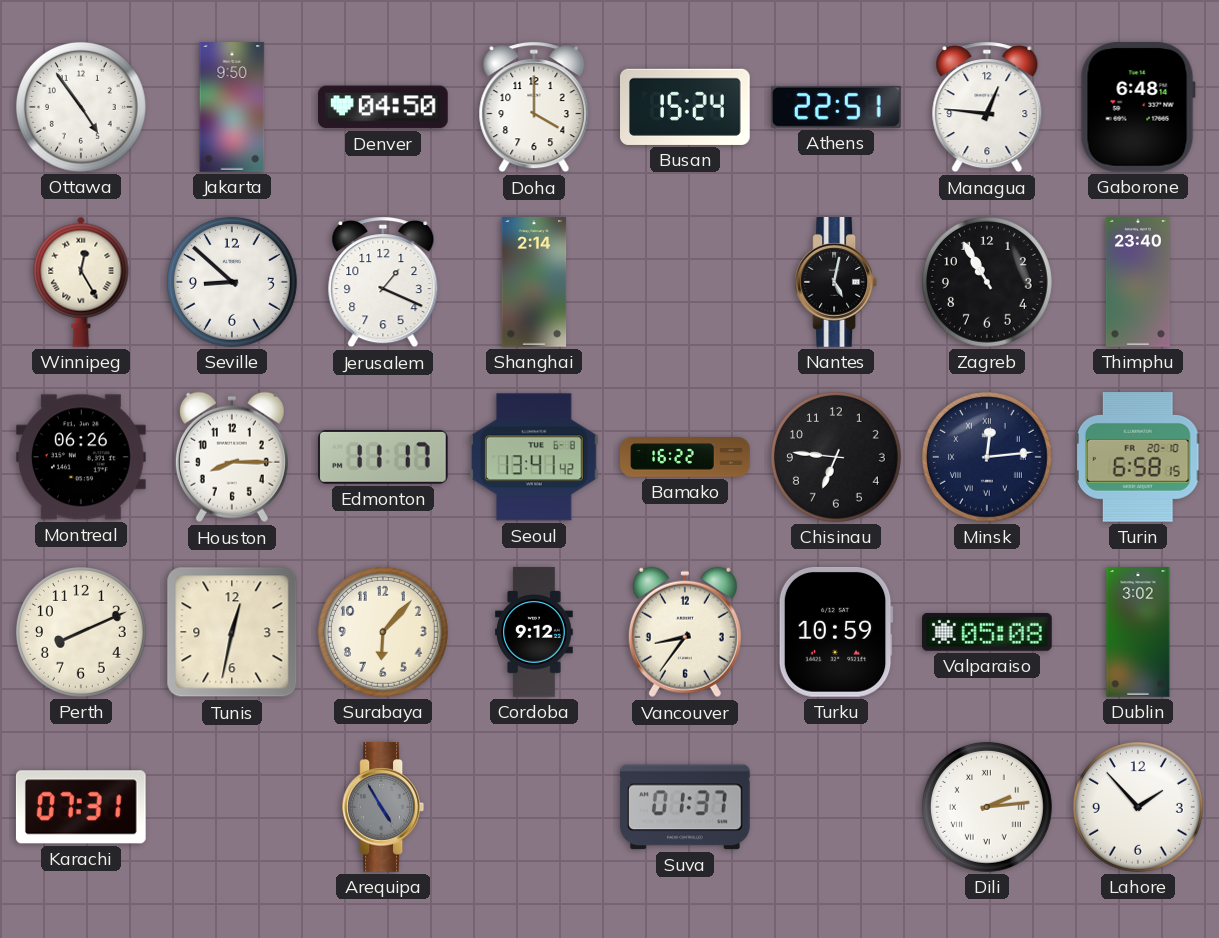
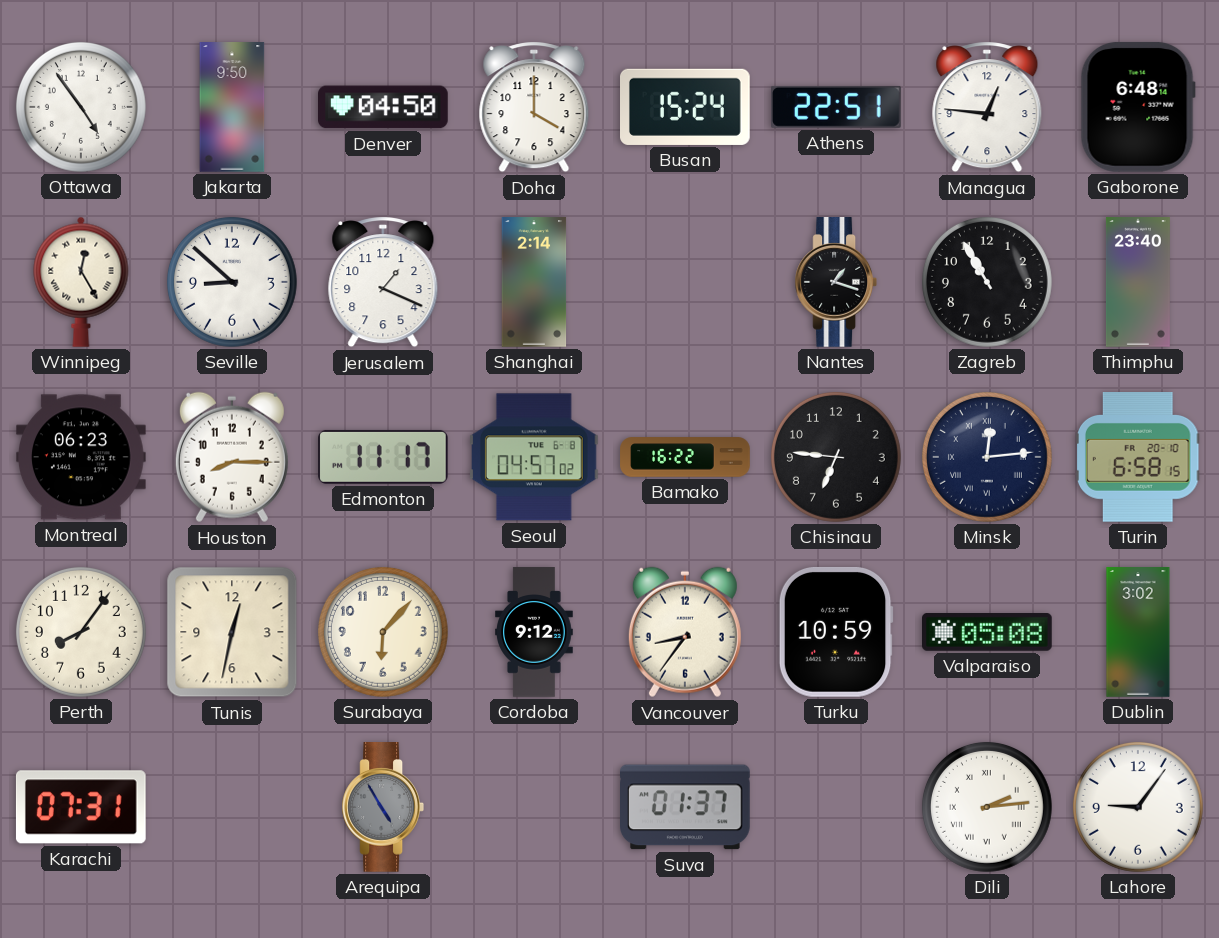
Nantes: 5:02 -> 1:18
Montreal: 06:26 -> 06:23
Seoul: 13:41 -> 04:57
Perth: 8:11 -> 8:06
Lahore: 1:53 -> 9:06
